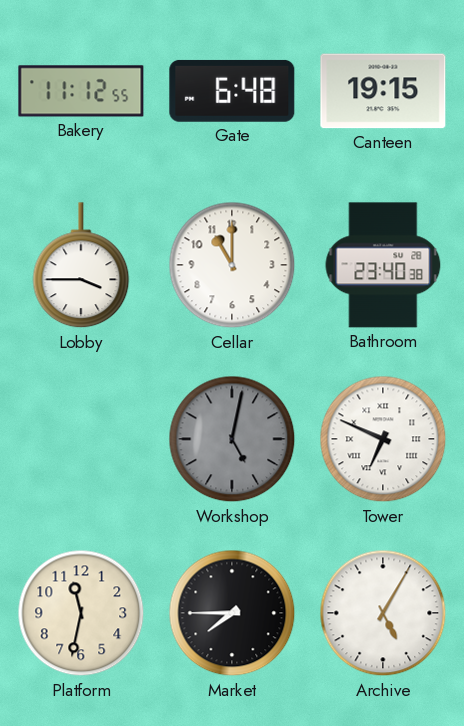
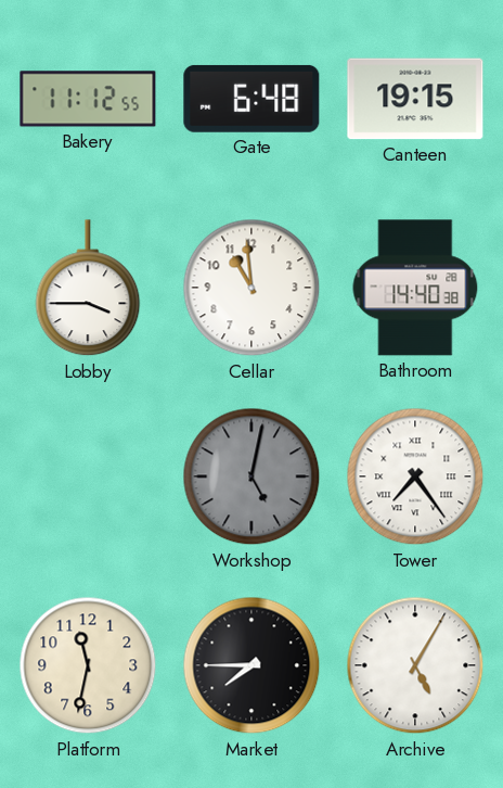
Cellar: 11:00 -> 10:59
Bathroom: 23:40 -> 14:40
Tower: 6:49 -> 7:24
